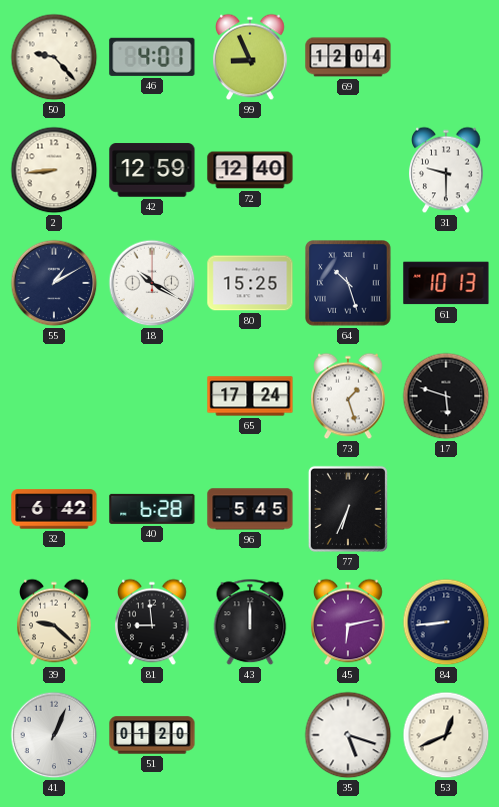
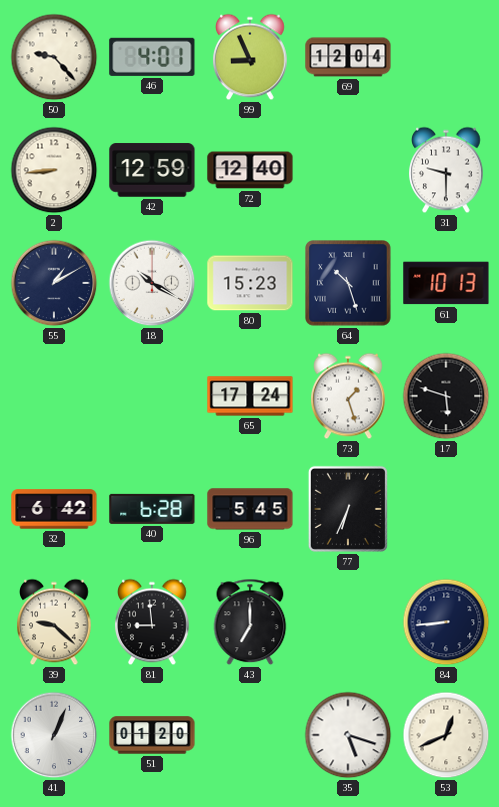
80: 15:25 -> 15:23
43: 12:00 -> 7:00
45: 6:13 -> none
